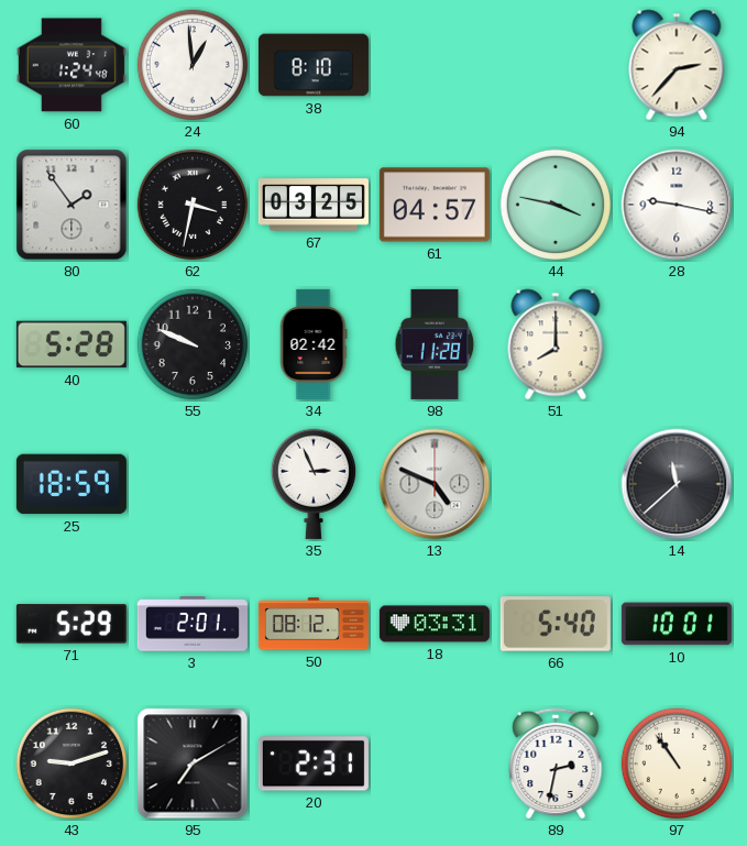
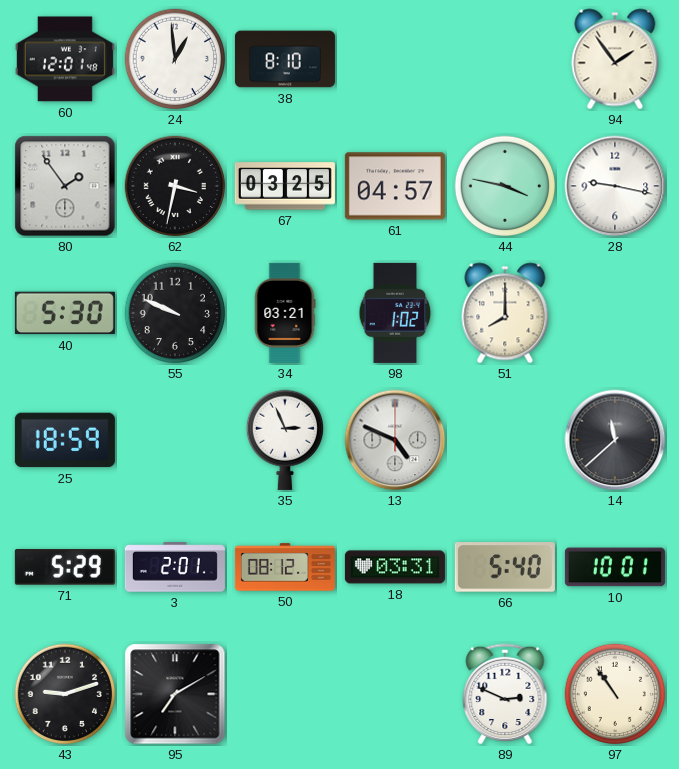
60: 1:24 -> 12:01
94: 2:37 -> 1:54
40: 5:28 -> 5:30
34: 02:42 -> 03:21
98: 11:28 -> 1:02
20: 2:31 -> none
89: 2:32 -> 2:49
